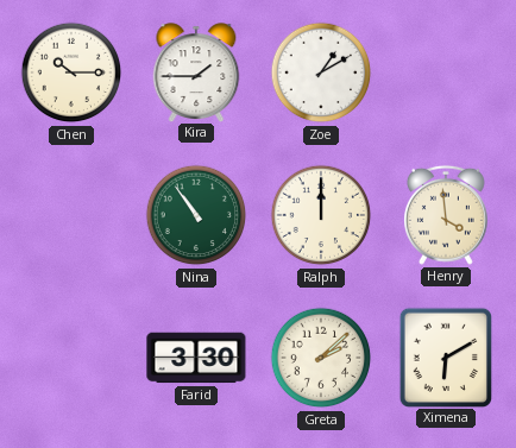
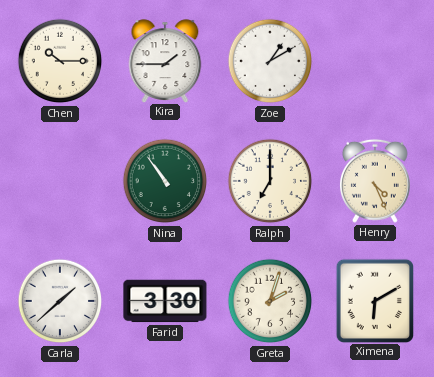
Ralph: 12:00 -> 7:00
Henry: 3:59 -> 4:26
Carla: none -> 1:38
Greta: 2:08 -> 2:03
